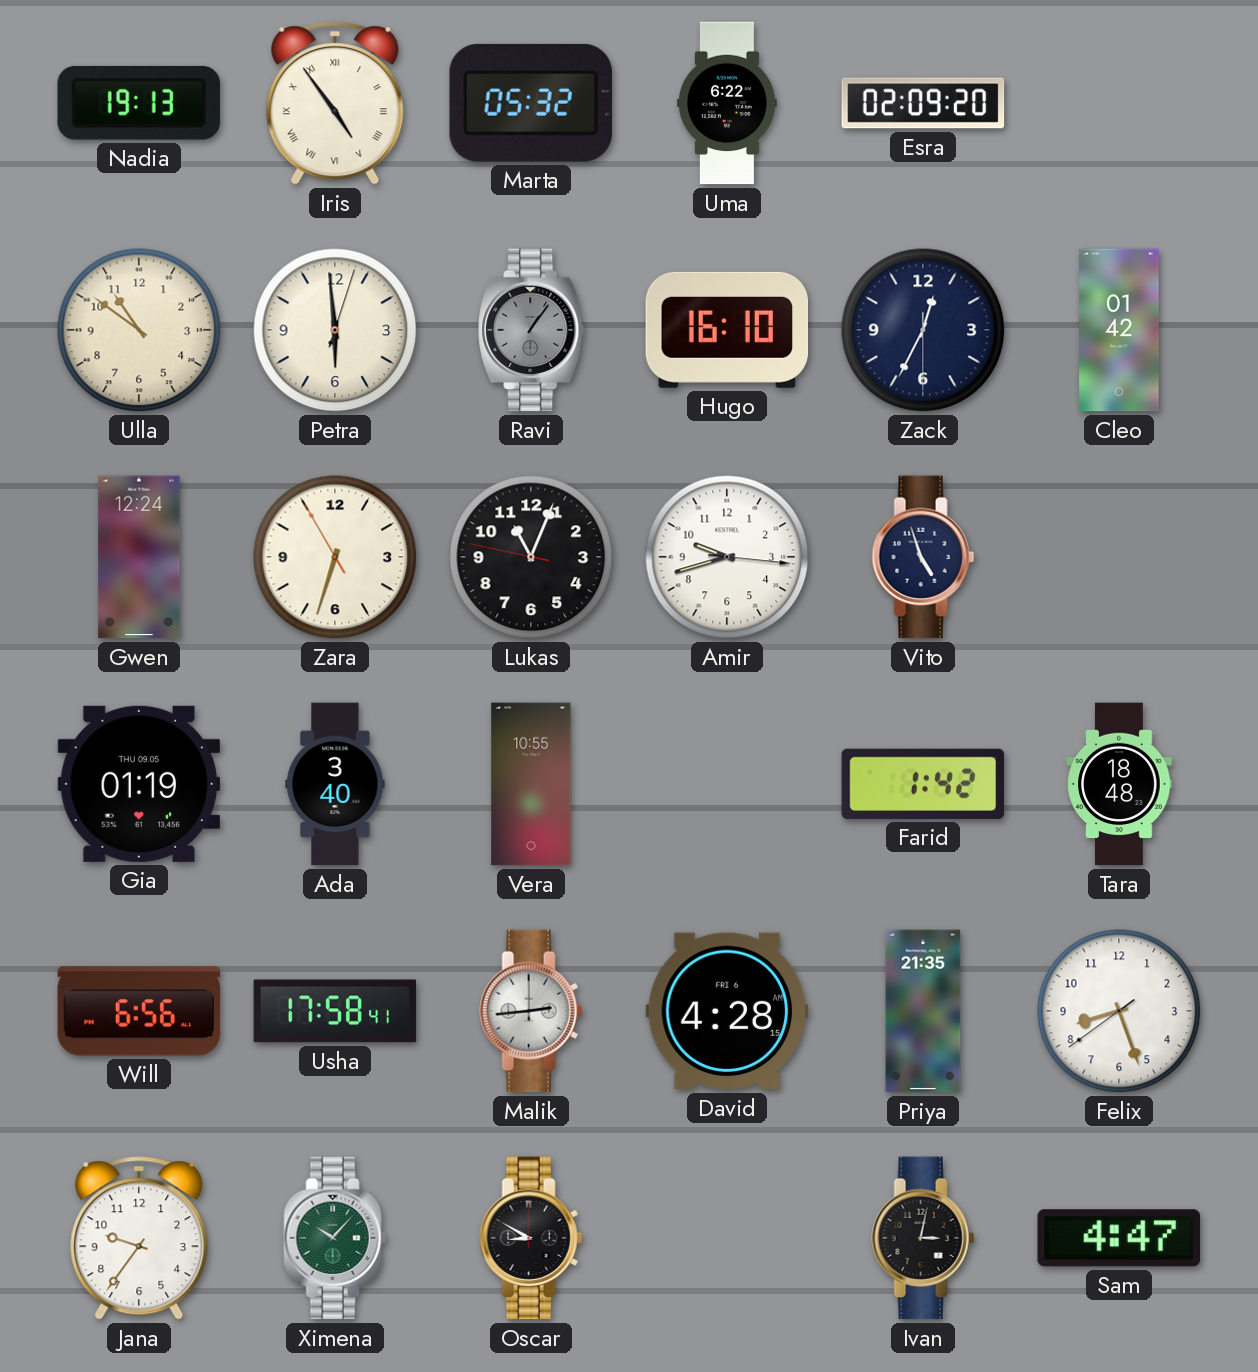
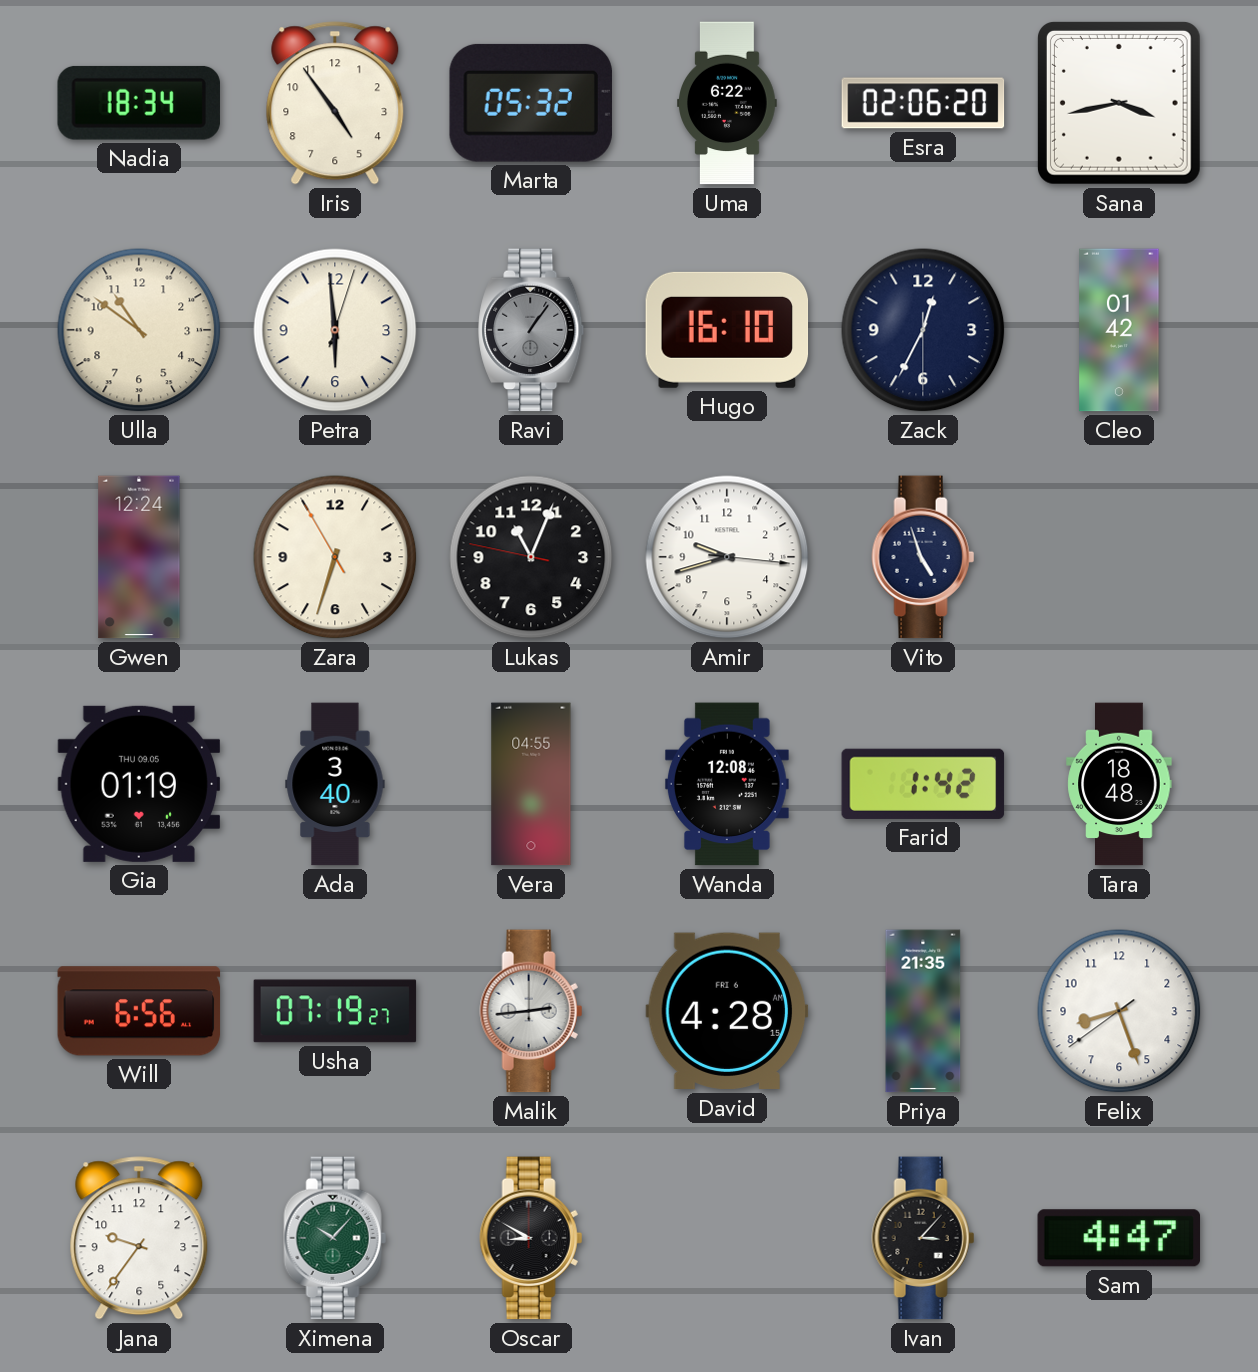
Nadia: 19:13 -> 18:34
Iris numerals: Roman -> Arabic
Esra: 02:09 -> 02:06
Sana: none -> 3:43
Vera: 10:55 -> 04:55
Wanda: none -> 12:08
Usha: 17:58 -> 07:19
Ivan: 3:02 -> 3:07
